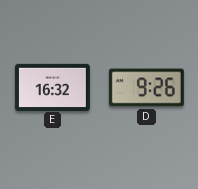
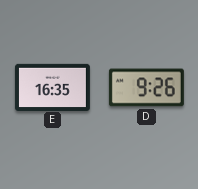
E: 16:32 -> 16:35
